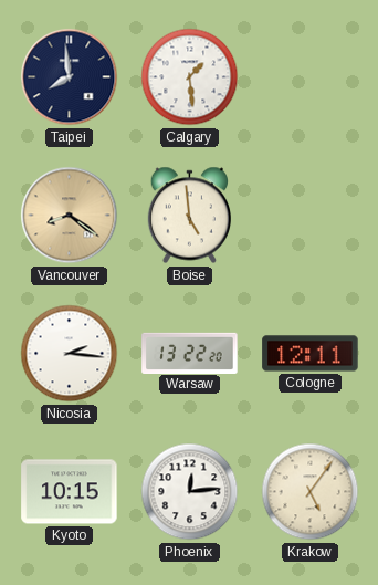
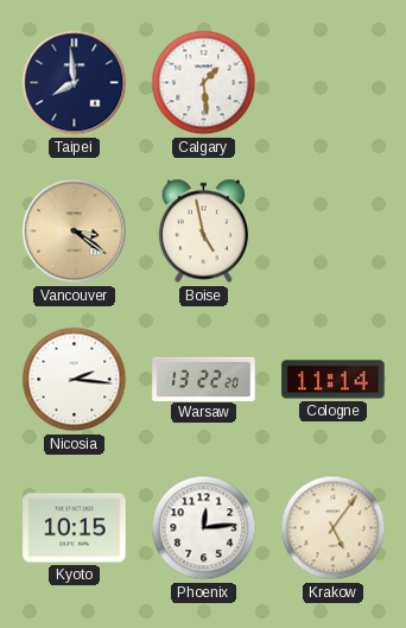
Vancouver: 8:21 -> 3:21
Boise: 4:59 -> 4:58
Cologne: 12:11 -> 11:14
